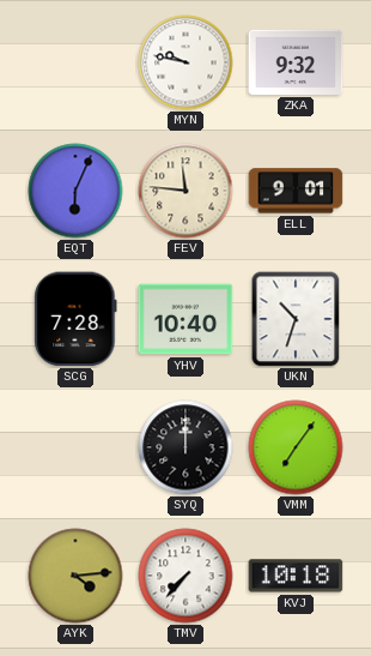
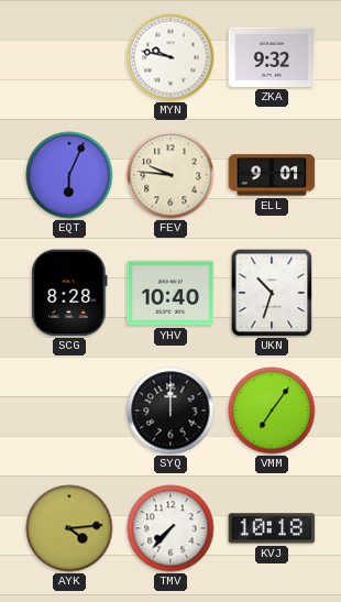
FEV: 11:46 -> 9:46
SCG: 7:28 -> 8:28
